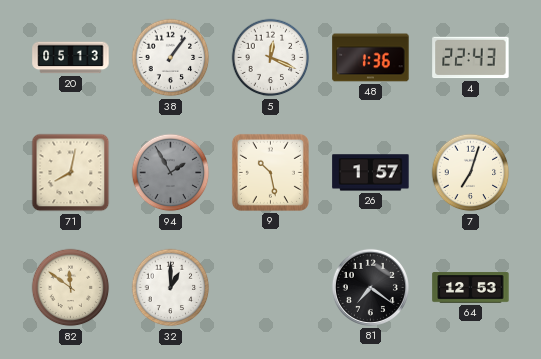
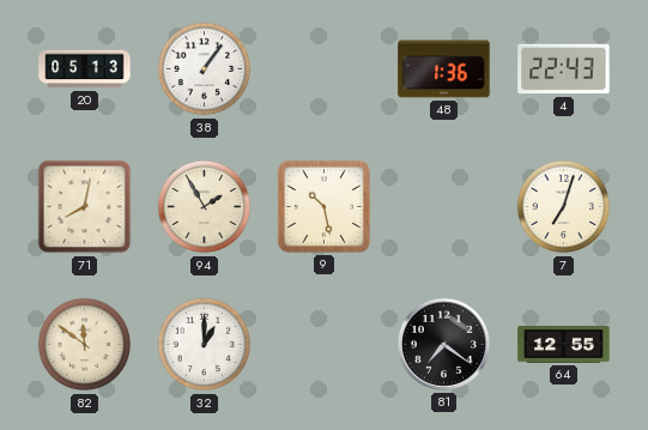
5: 12:19 -> none
94 dial: grey -> cream
26: 1:57 -> none
64: 12:53 -> 12:55
